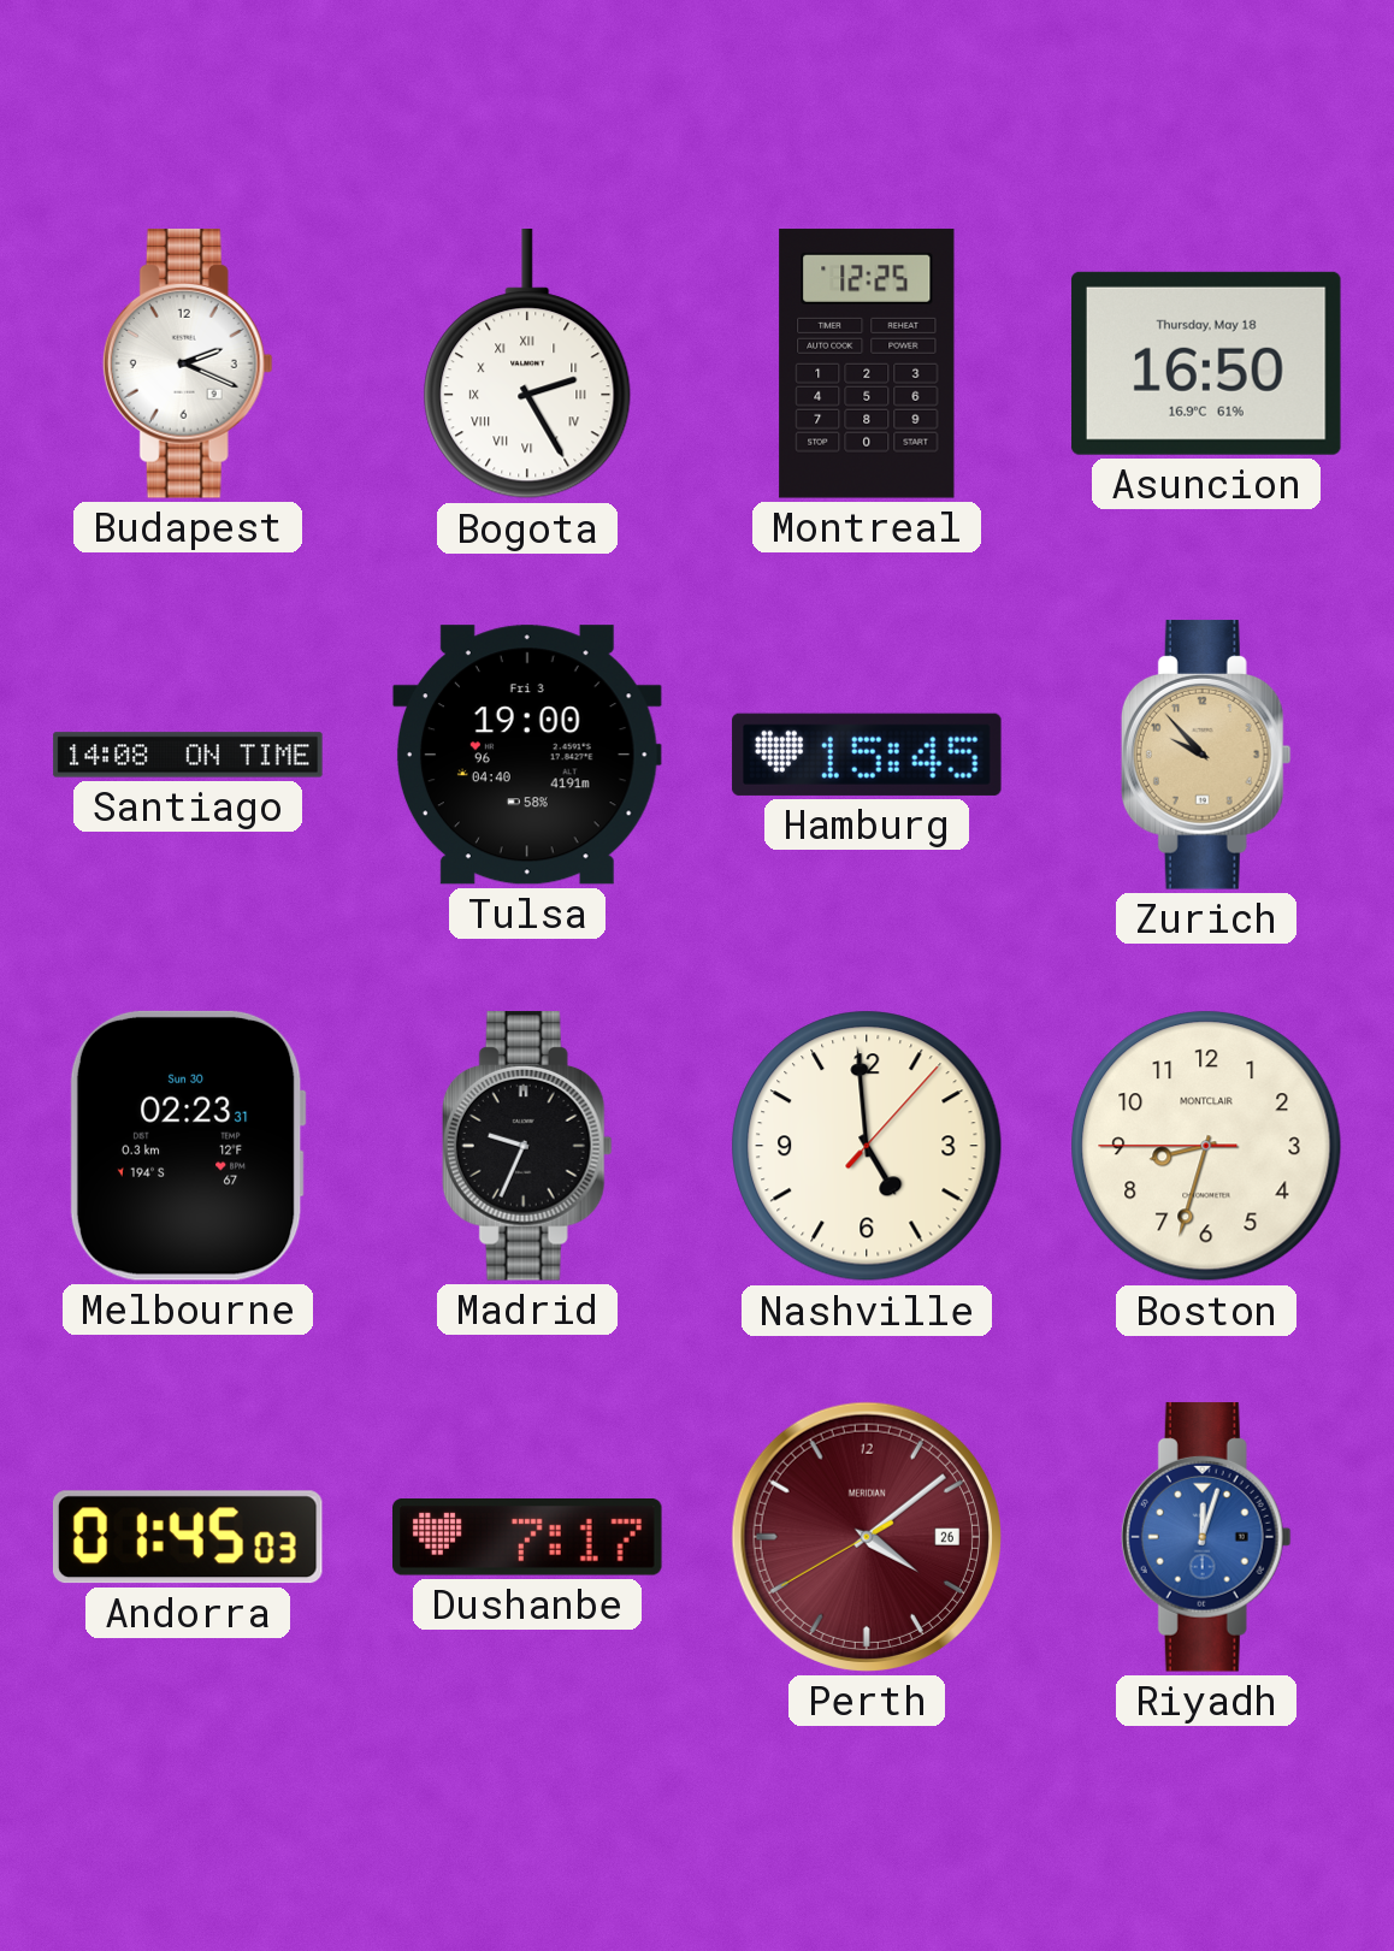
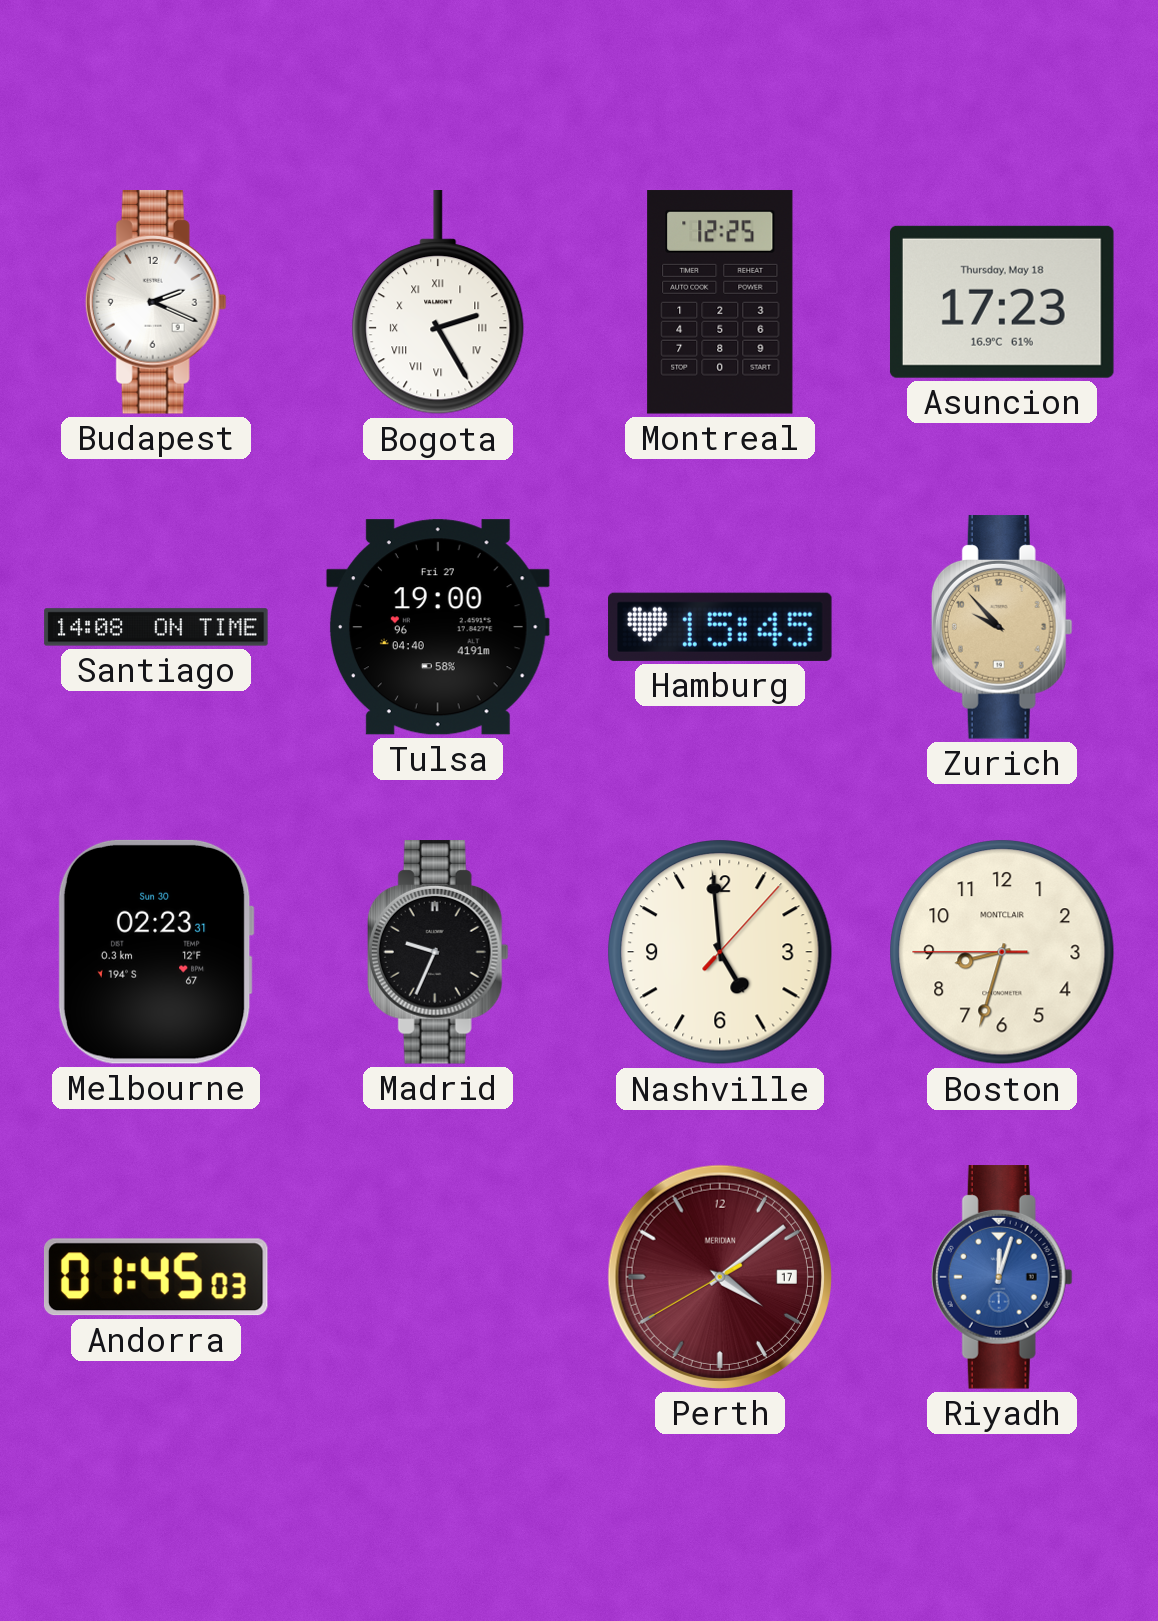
Asuncion: 16:50 -> 17:23
Tulsa date: Fri 3 -> Fri 27
Dushanbe: 7:17 -> none
Perth date: 26 -> 17
